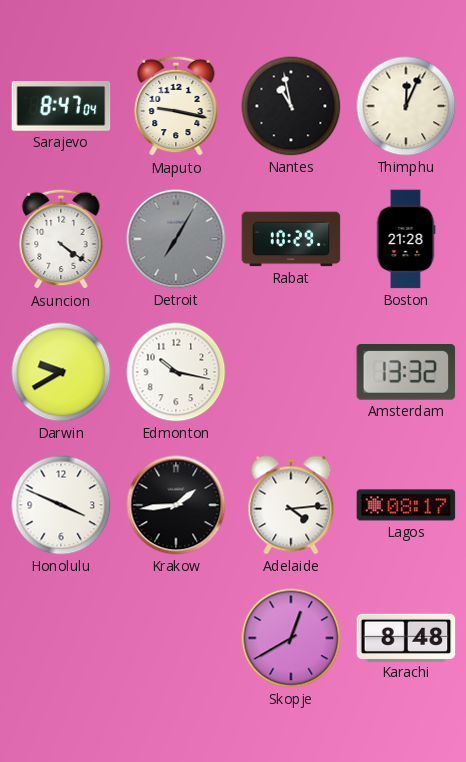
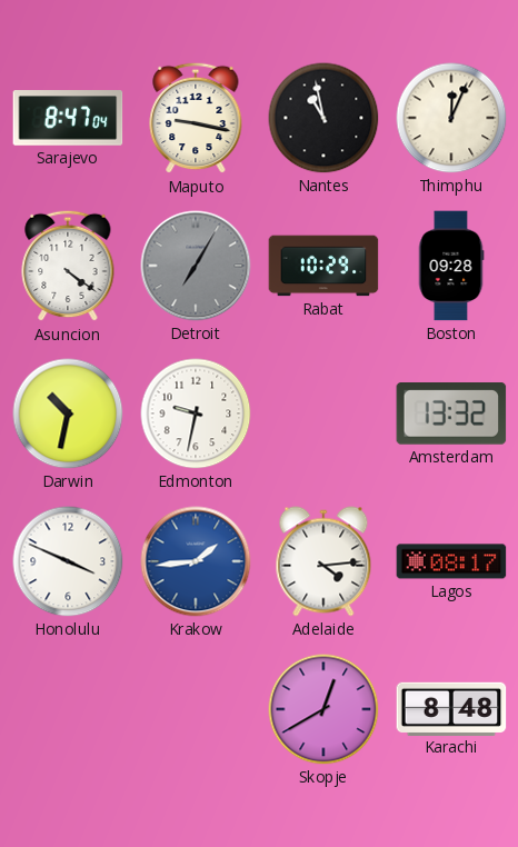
Boston: 21:28 -> 09:28
Darwin: 9:40 -> 10:32
Edmonton: 10:17 -> 9:32
Krakow dial: black -> blue
